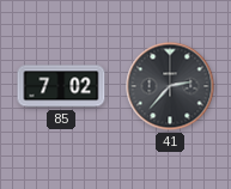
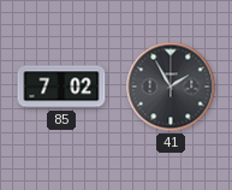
41: 2:37 -> 1:55
